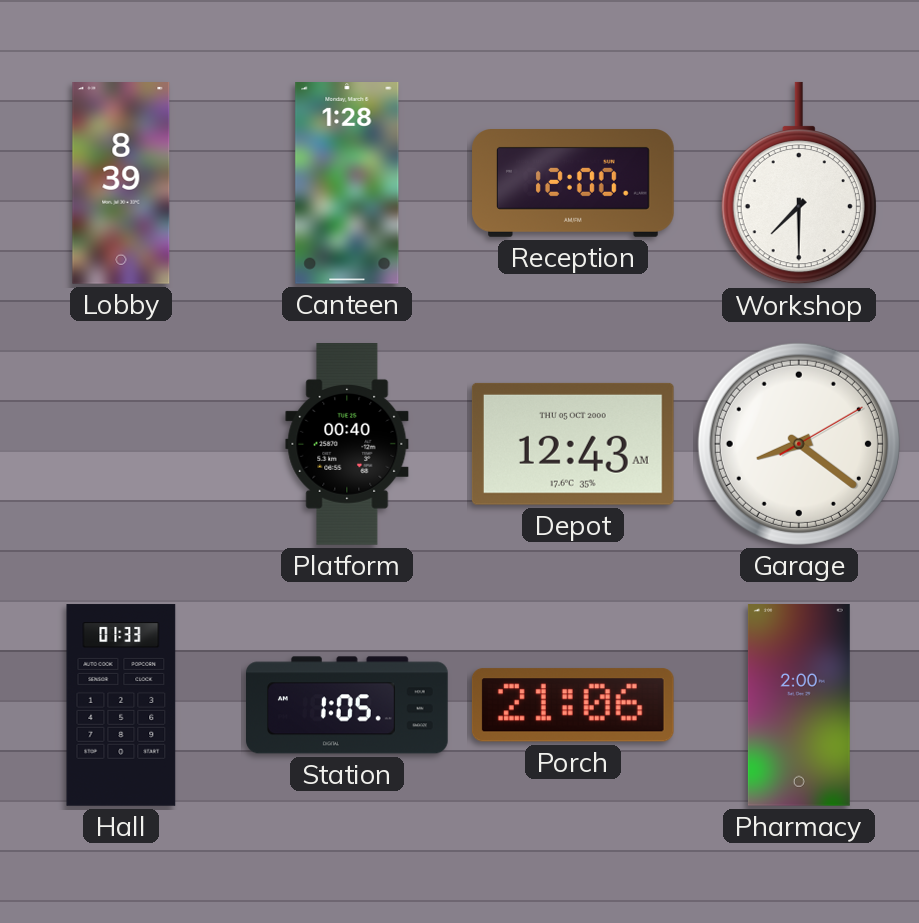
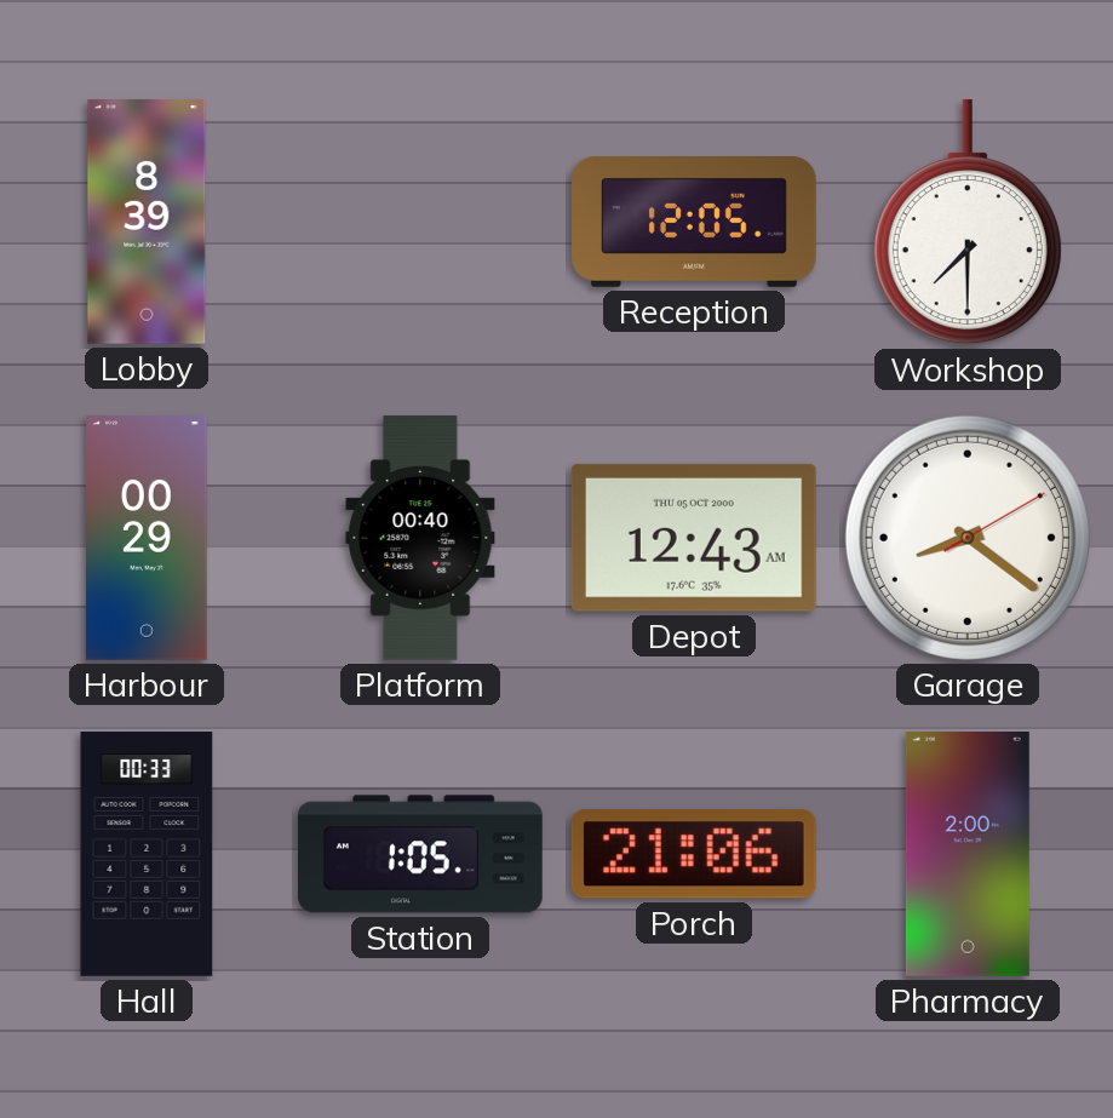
Canteen: 1:28 -> none
Reception: 12:00 -> 12:05
Harbour: none -> 00:29
Hall: 01:33 -> 00:33
